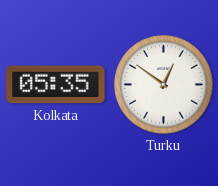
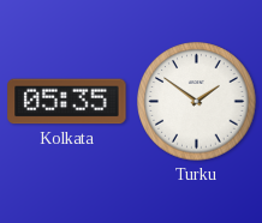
Turku: 12:51 -> 1:51
